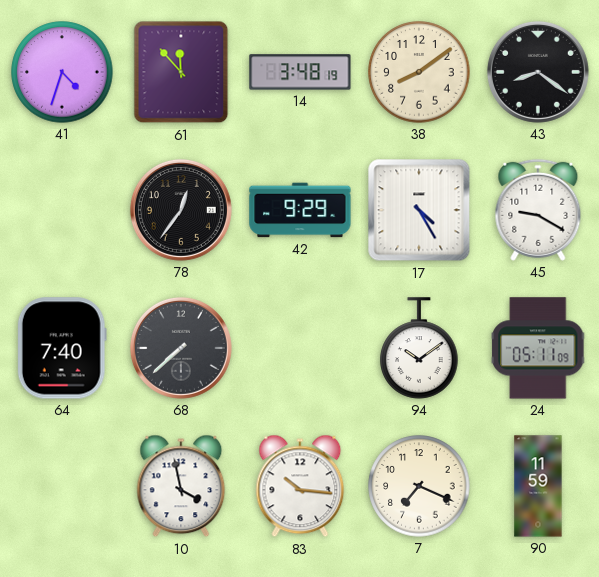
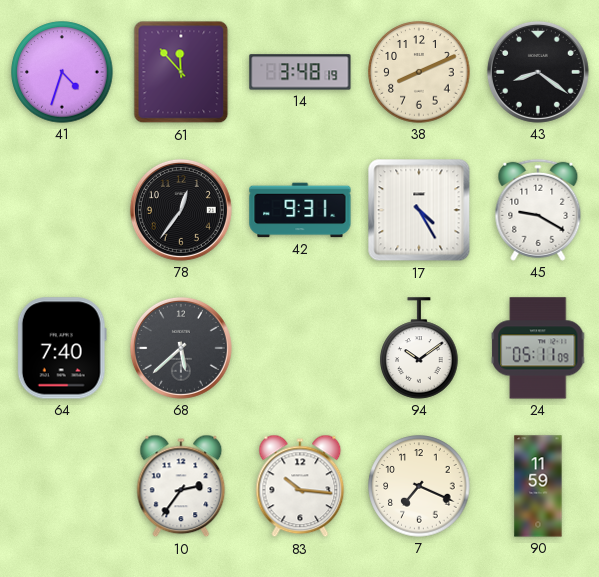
38: 8:09 -> 8:11
42: 9:29 -> 9:31
68: 7:38 -> 5:38
10: 3:58 -> 2:36
